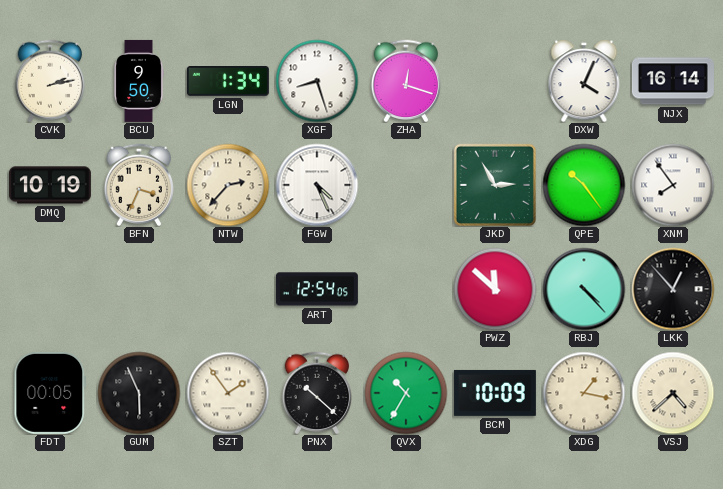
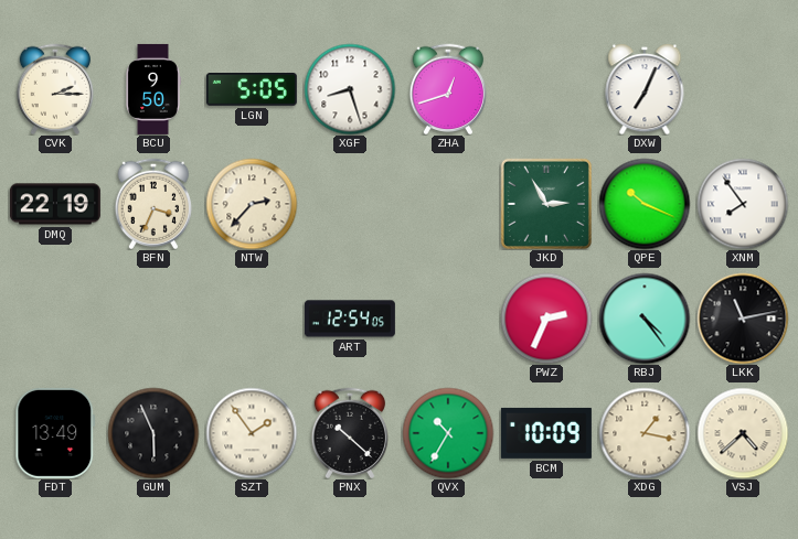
CVK: 2:13 -> 2:15
LGN: 1:34 -> 5:05
ZHA: 12:18 -> 12:42
DXW: 4:04 -> 7:04
NJX: 16:14 -> none
DMQ: 10:19 -> 22:19
FGW: 4:26 -> none
QPE: 10:24 -> 10:19
PWZ: 11:52 -> 2:34
RBJ: 4:23 -> 4:24
LKK: 12:53 -> 11:13
FDT: 00:05 -> 13:49
